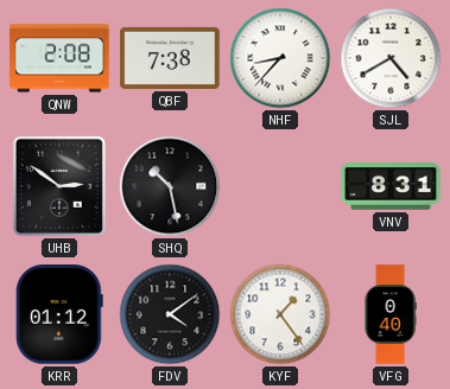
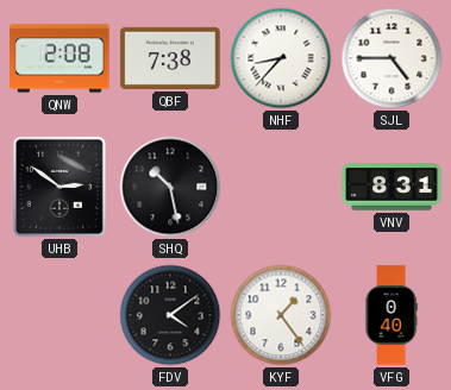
SJL: 4:40 -> 4:45
KRR: 01:12 -> none
